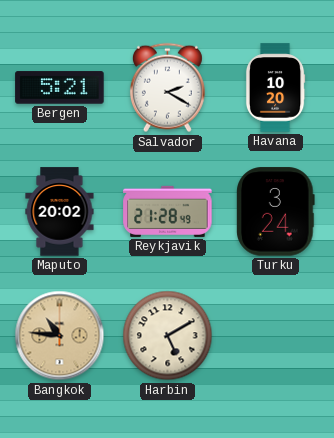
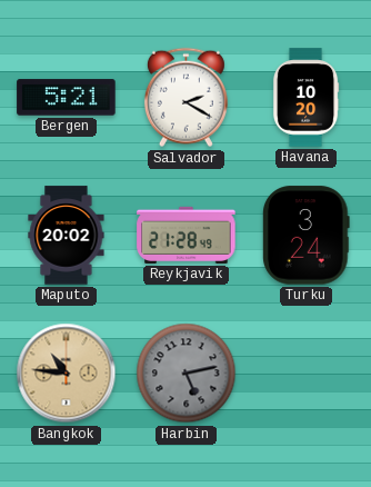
Harbin: 5:10 -> 5:13
Harbin dial: cream -> grey
